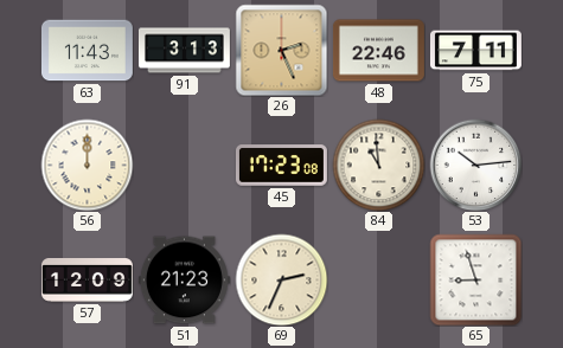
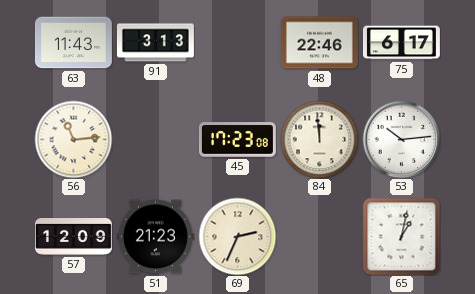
26: 2:26 -> none
75: 7:11 -> 6:17
56: 12:00 -> 11:14
84: 10:59 -> 11:59
65: 8:57 -> 1:02
